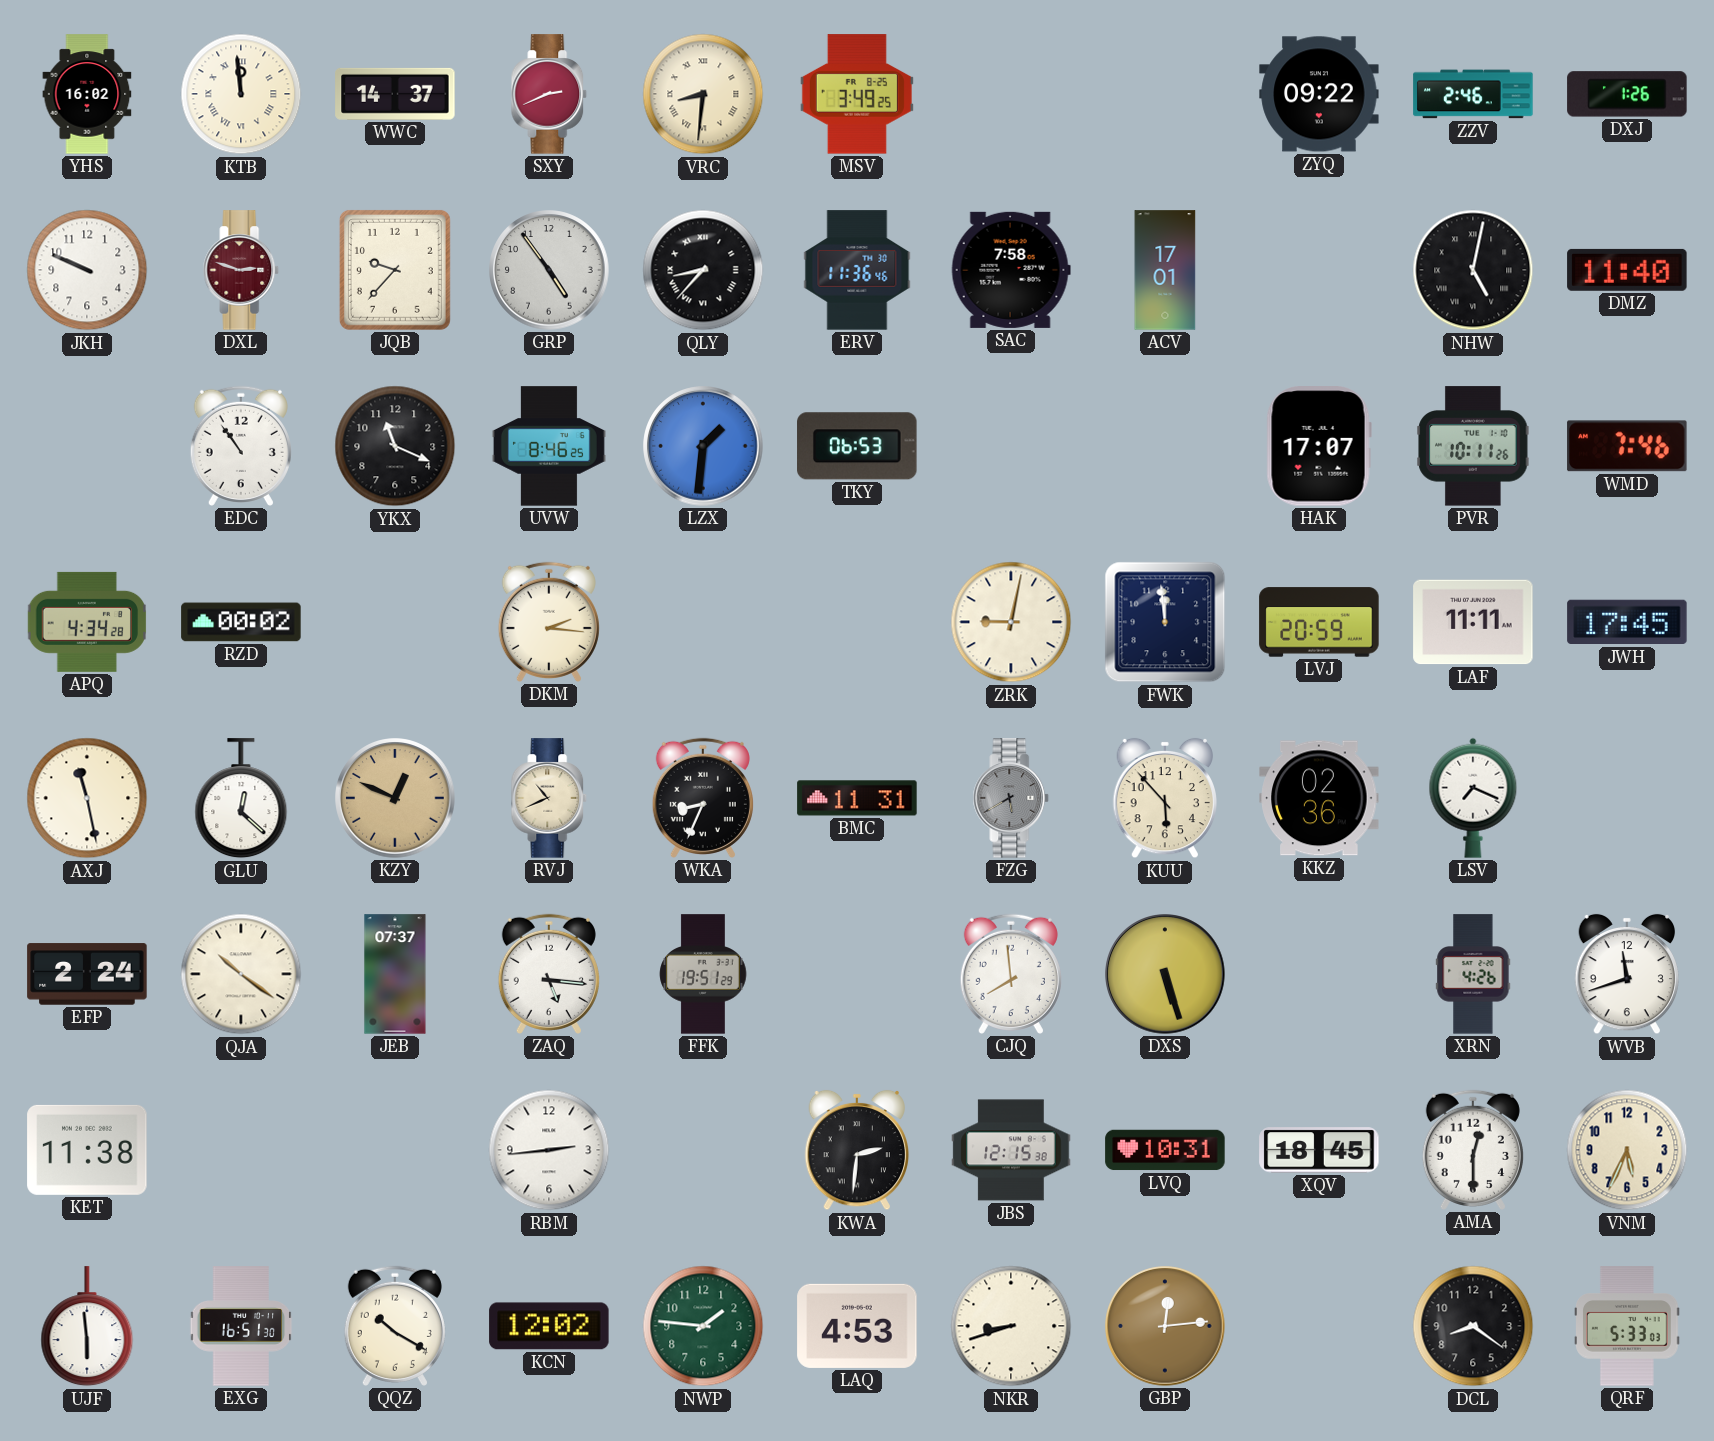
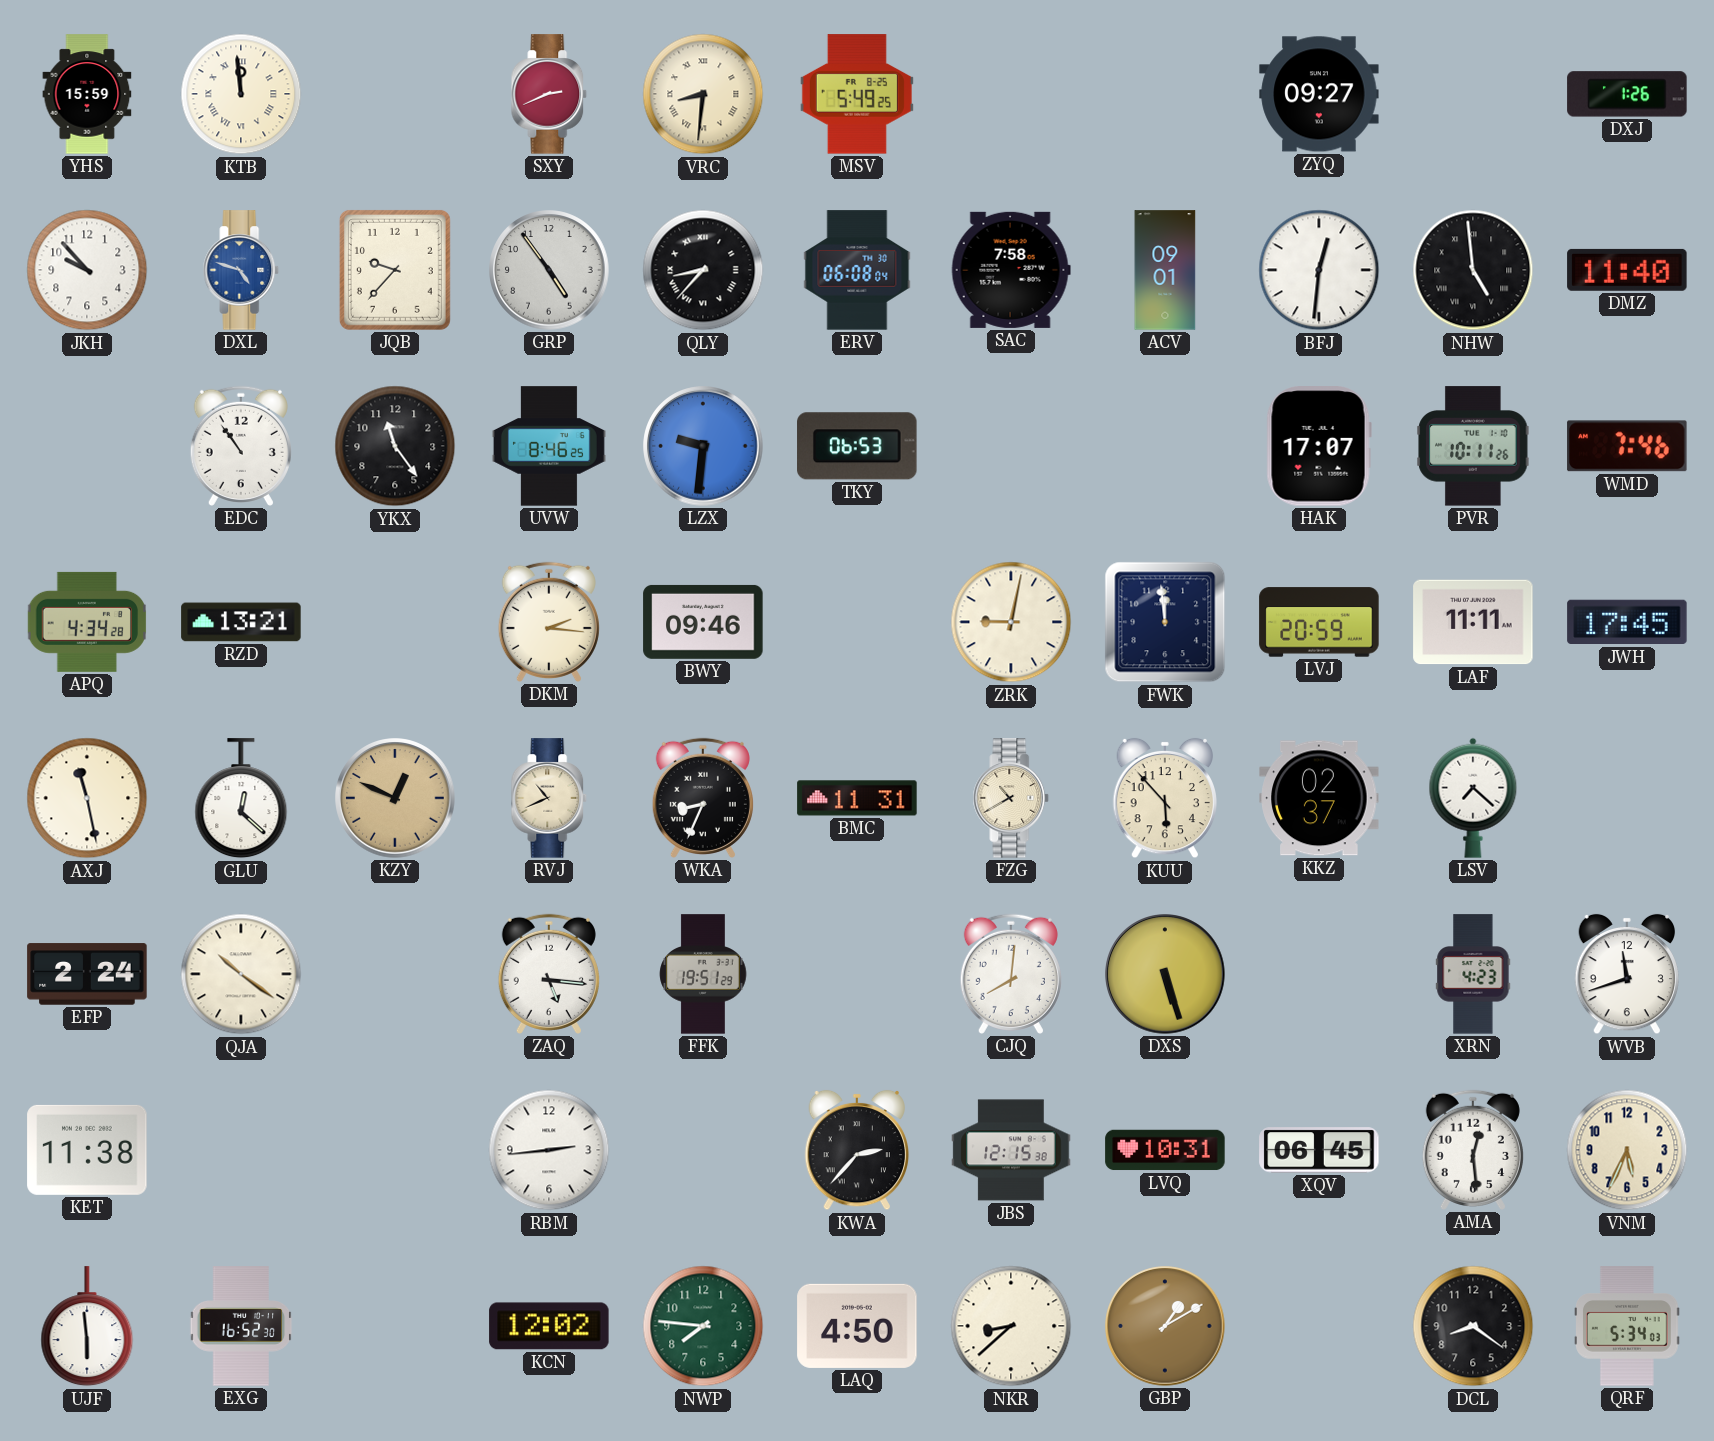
YHS: 16:02 -> 15:59
WWC: 14:37 -> none
MSV: 3:49 -> 5:49
ZYQ: 09:22 -> 09:27
ZZV: 2:46 -> none
JKH: 9:49 -> 9:53
DXL: 2:48 -> 4:48
DXL dial: burgundy -> blue
ERV: 11:36 -> 06:08
ACV: 17:01 -> 09:01
BFJ: none -> 12:31
NHW: 5:02 -> 4:59
YKX: 11:19 -> 11:24
LZX: 1:31 -> 9:31
RZD: 00:02 -> 13:21
BWY: none -> 09:46
FZG: 5:40 -> 10:40
FZG dial: grey -> cream
KKZ: 02:36 -> 02:37
LSV: 7:19 -> 7:22
JEB: 07:37 -> none
CJQ: 7:59 -> 8:01
XRN: 4:26 -> 4:23
KWA: 2:31 -> 2:37
XQV: 18:45 -> 06:45
AMA: 12:30 -> 12:29
EXG: 16:51 -> 16:52
QQZ: 10:20 -> none
NWP: 1:46 -> 7:46
LAQ: 4:53 -> 4:50
NKR: 8:42 -> 8:38
GBP: 12:14 -> 1:10
QRF: 5:33 -> 5:34
